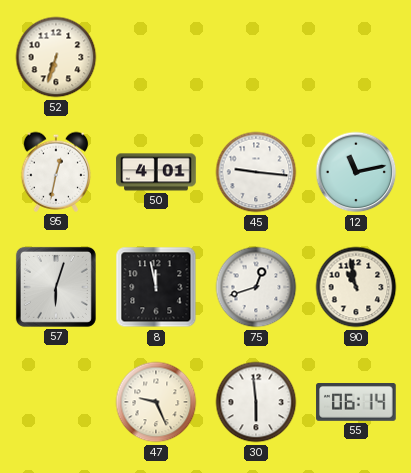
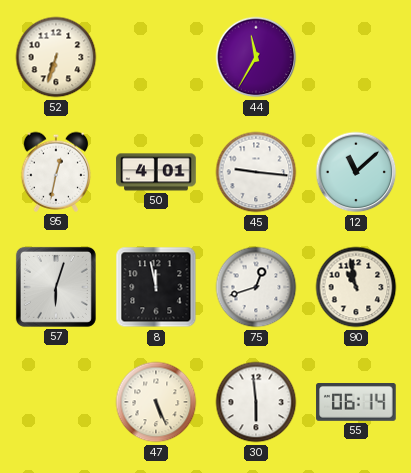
44: none -> 11:35
12: 11:13 -> 11:08
47: 9:26 -> 5:26
